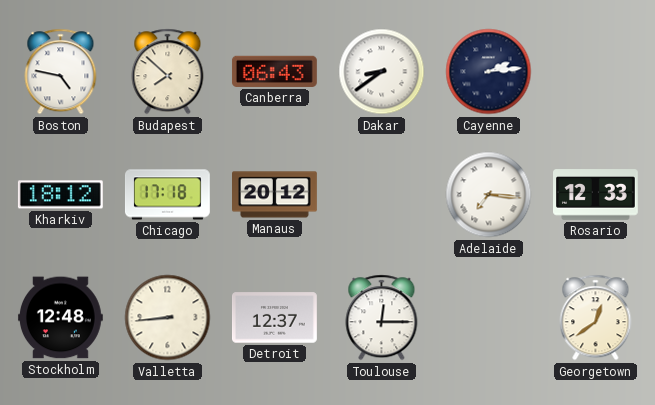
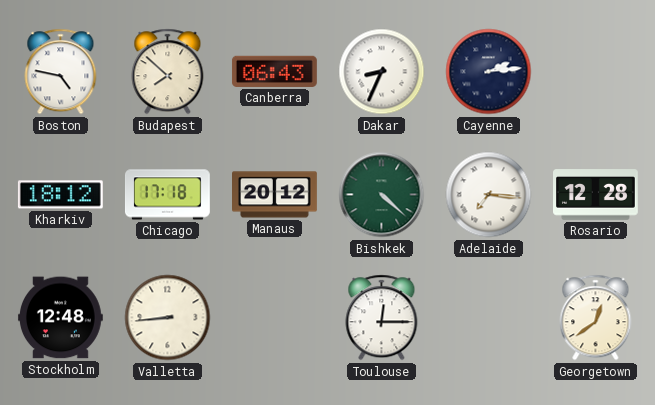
Dakar: 8:39 -> 8:34
Bishkek: none -> 4:22
Rosario: 12:33 -> 12:28
Detroit: 12:37 -> none
